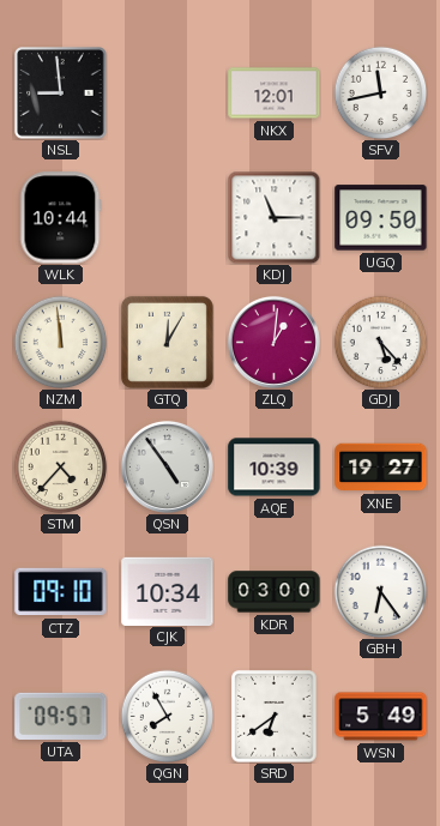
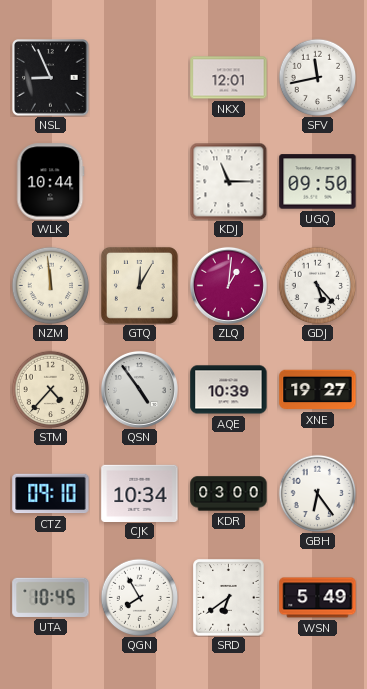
NSL: 8:59 -> 8:56
UTA: 09:57 -> 10:45
